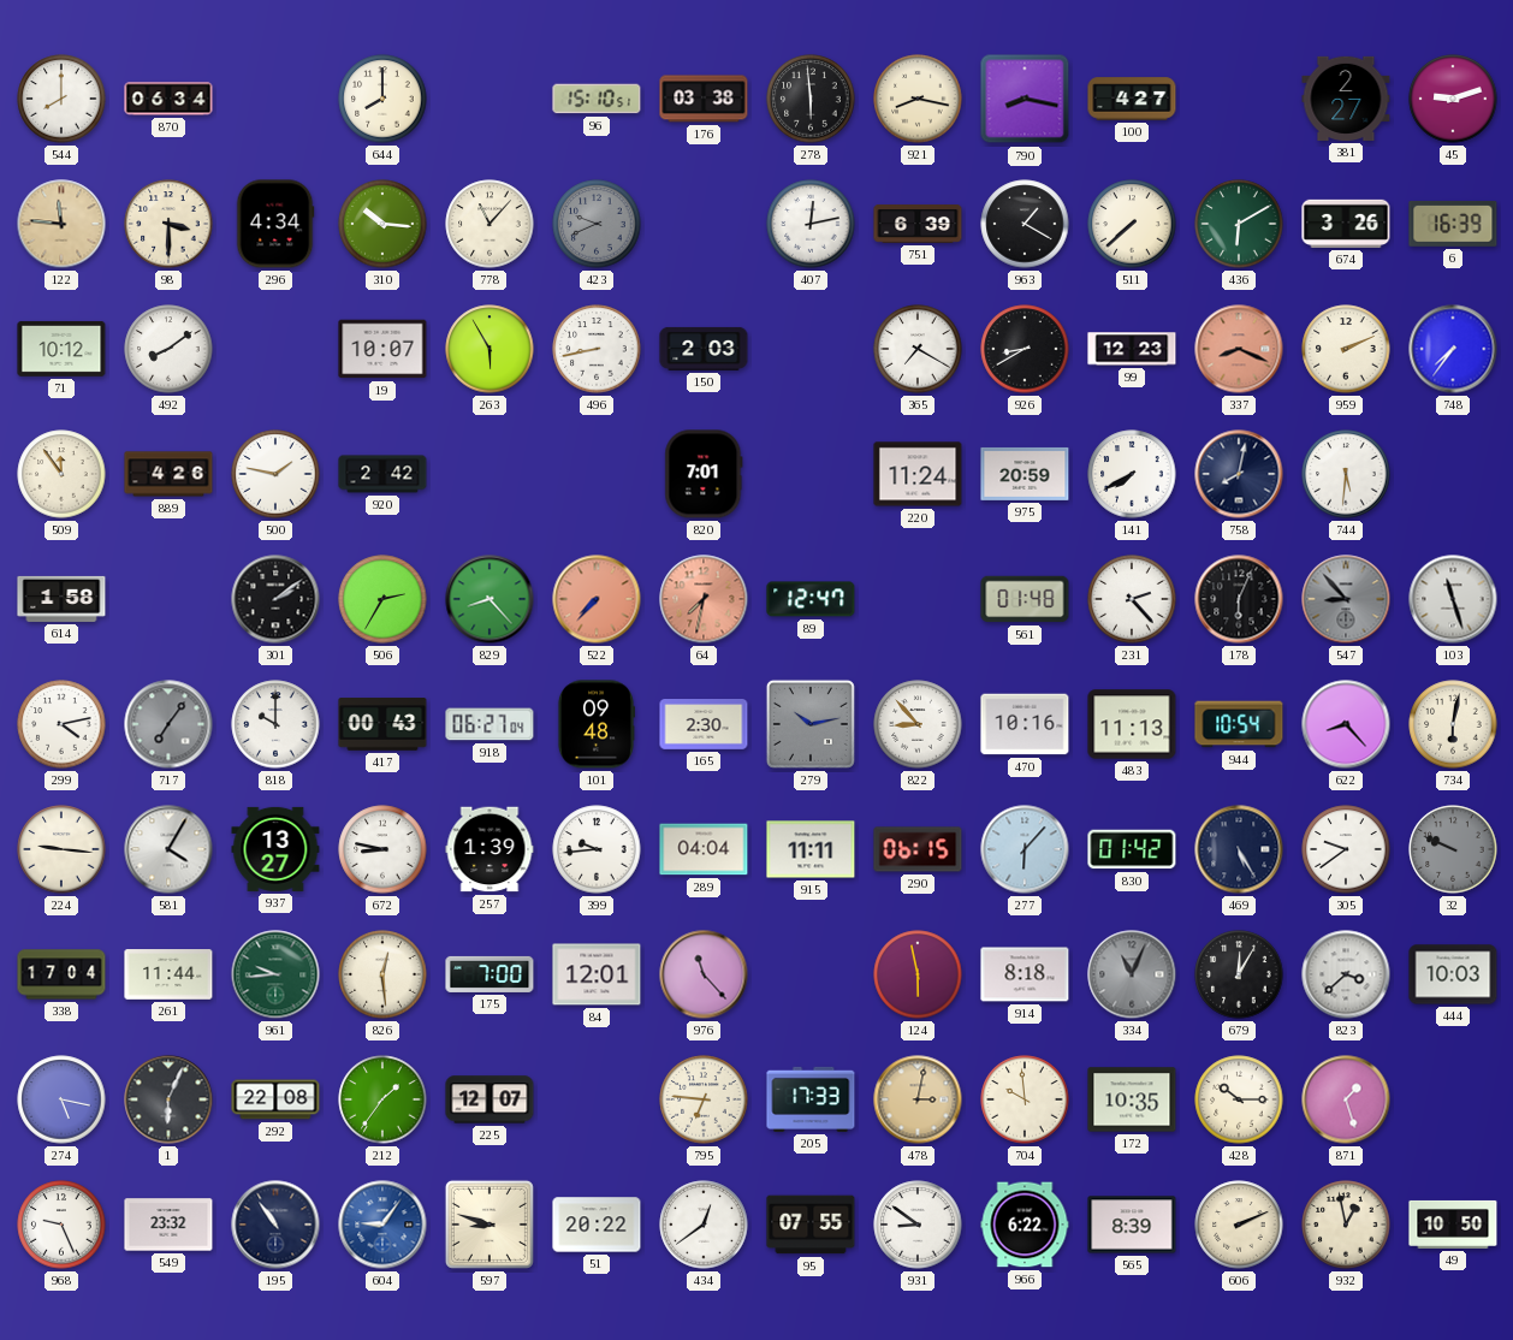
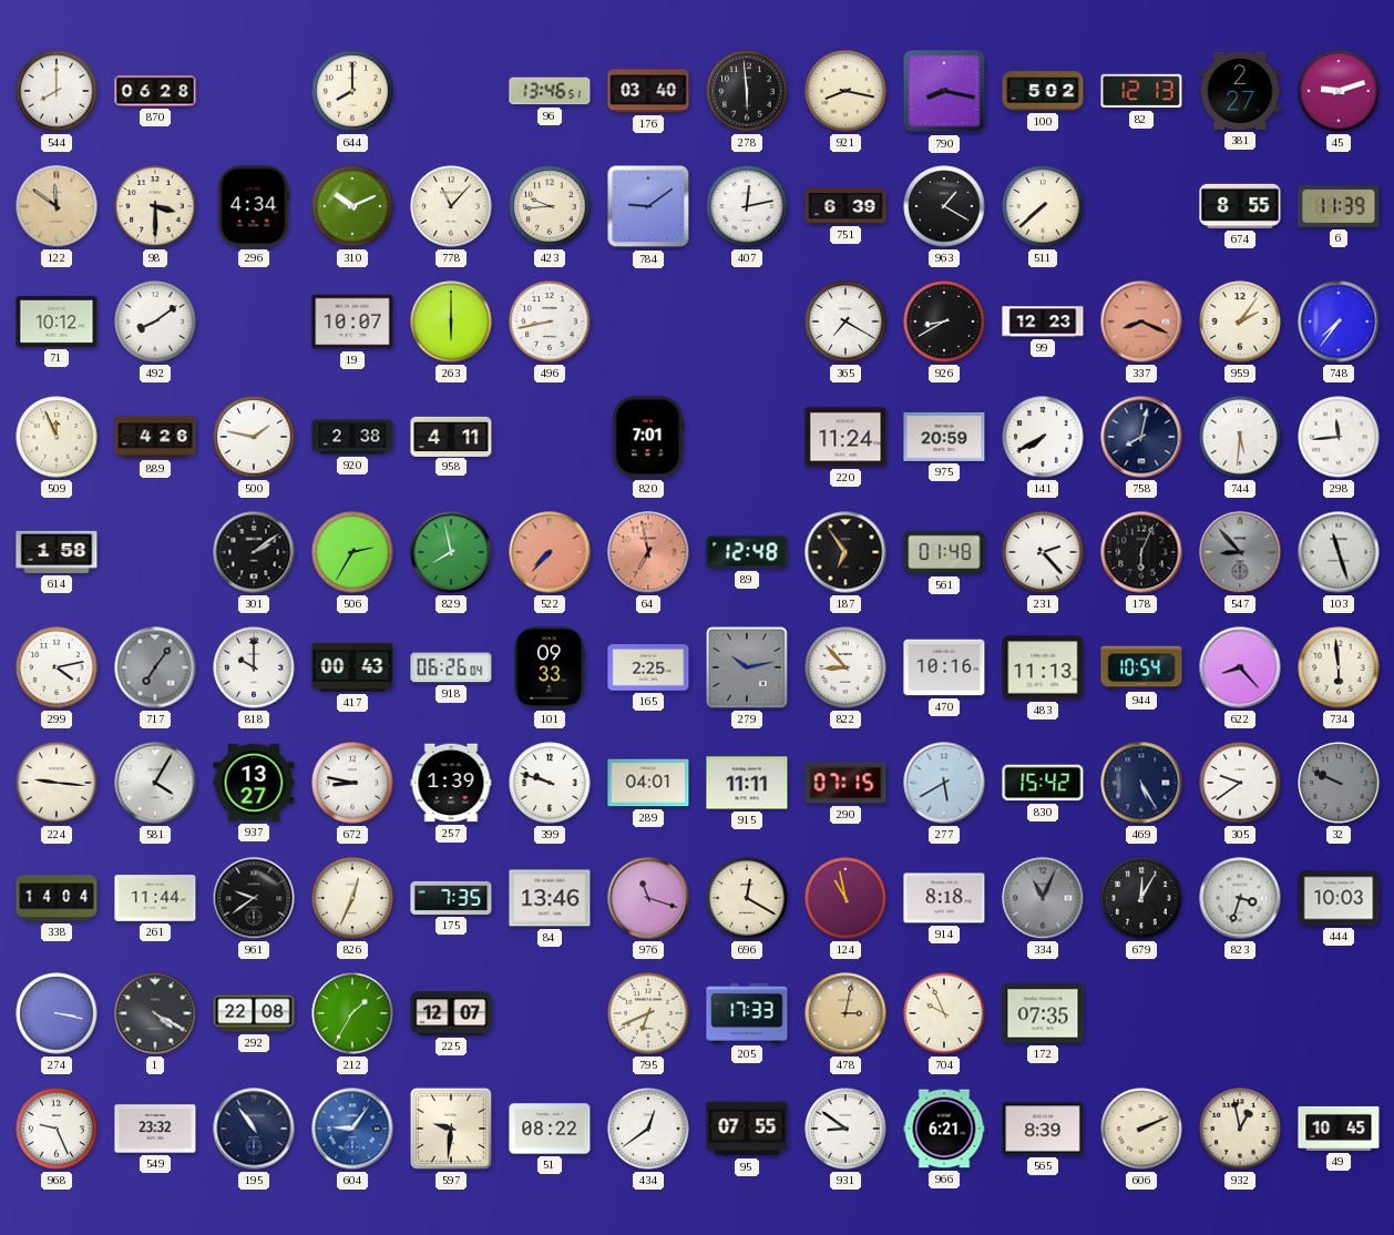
870: 06:34 -> 06:28
96: 15:10 -> 13:46
176: 03:38 -> 03:40
100: 4:27 -> 5:02
82: none -> 12:13
122: 11:46 -> 11:51
310: 10:16 -> 10:11
423: 9:41 -> 9:44
423 dial: grey -> cream
784: none -> 9:09
436: 6:10 -> none
674: 3:26 -> 8:55
6: 16:39 -> 11:39
263: 5:55 -> 6:00
150: 2:03 -> none
959: 2:11 -> 2:06
509: 11:54 -> 11:56
920: 2:42 -> 2:38
958: none -> 4:11
298: none -> 11:44
829: 8:23 -> 7:58
64: 7:32 -> 6:58
89: 12:47 -> 12:48
187: none -> 6:54
918: 06:27 -> 06:26
101: 09:48 -> 09:33
165: 2:30 -> 2:25
734: 6:02 -> 5:59
399: 9:44 -> 9:48
289: 04:04 -> 04:01
290: 06:15 -> 07:15
277: 6:07 -> 5:40
830: 01:42 -> 15:42
338: 17:04 -> 14:04
961: 9:44 -> 9:39
961 dial: green -> black
826: 12:29 -> 12:34
175: 7:00 -> 7:35
84: 12:01 -> 13:46
976: 11:23 -> 11:18
696: none -> 12:20
124: 5:58 -> 10:58
823: 3:38 -> 3:33
274: 5:17 -> 3:17
1: 6:04 -> 4:20
212: 1:36 -> 1:35
795: 6:46 -> 6:41
704: 9:59 -> 9:56
172: 10:35 -> 07:35
428: 10:15 -> none
871: 1:27 -> none
597: 8:48 -> 9:31
51: 20:22 -> 08:22
966: 6:22 -> 6:21
49: 10:50 -> 10:45
